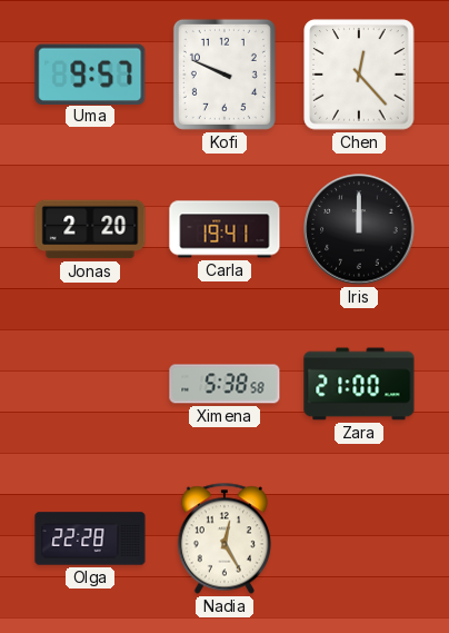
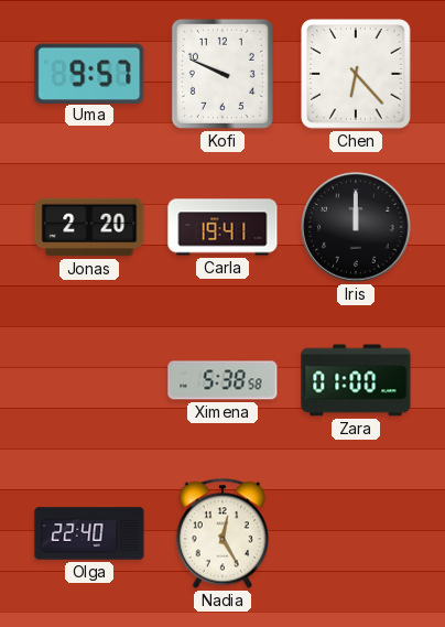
Chen: 12:23 -> 6:23
Zara: 21:00 -> 01:00
Olga: 22:28 -> 22:40
